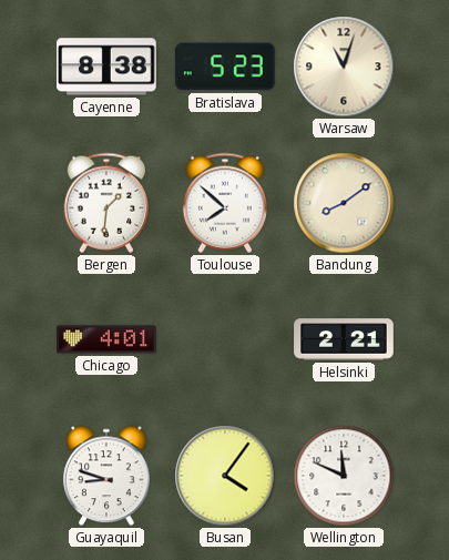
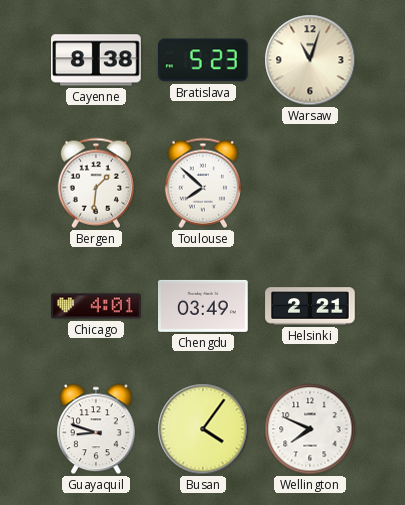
Bandung: 8:09 -> none
Chengdu: none -> 03:49
Wellington: 11:49 -> 7:49
